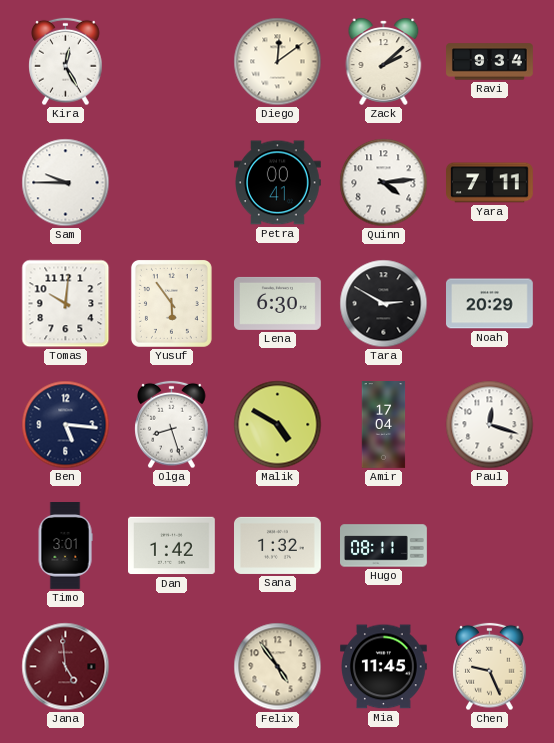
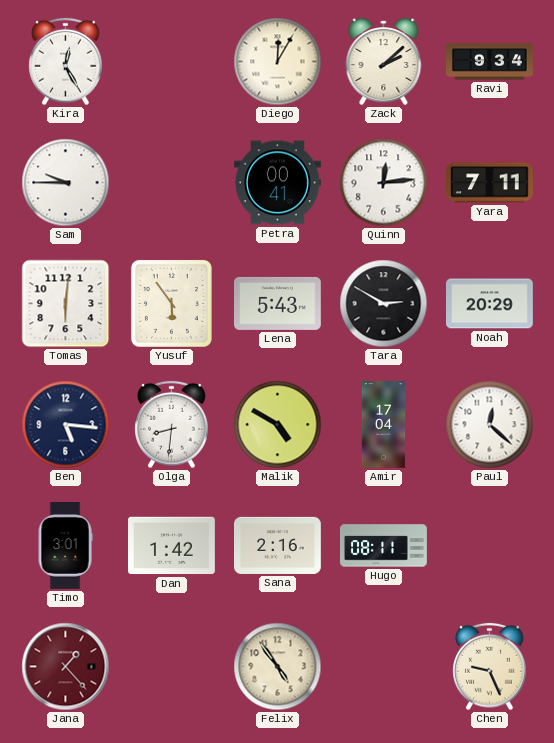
Diego: 12:09 -> 12:05
Quinn: 4:14 -> 12:14
Tomas: 10:01 -> 6:01
Lena: 6:30 -> 5:43
Olga: 8:27 -> 8:31
Paul: 12:18 -> 12:22
Sana: 1:32 -> 2:16
Jana: 4:59 -> 1:23
Mia: 11:45 -> none
